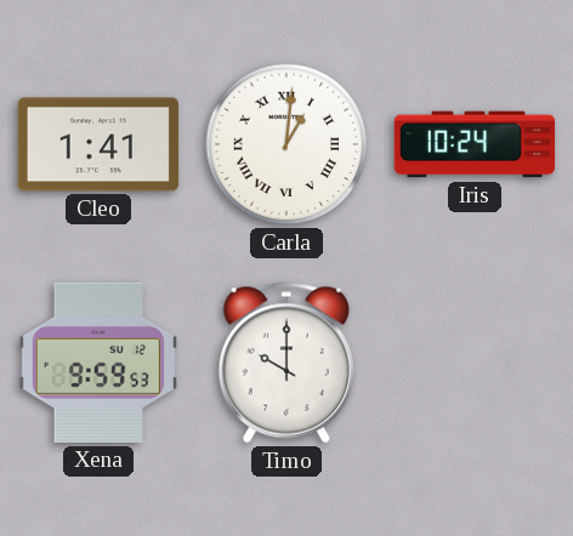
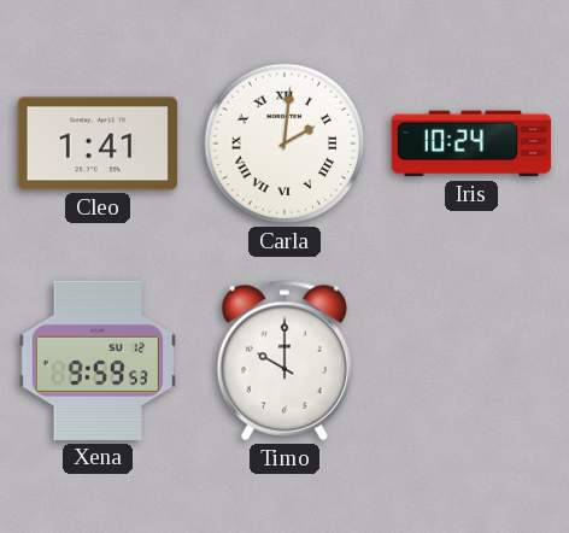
Carla: 1:01 -> 2:01
